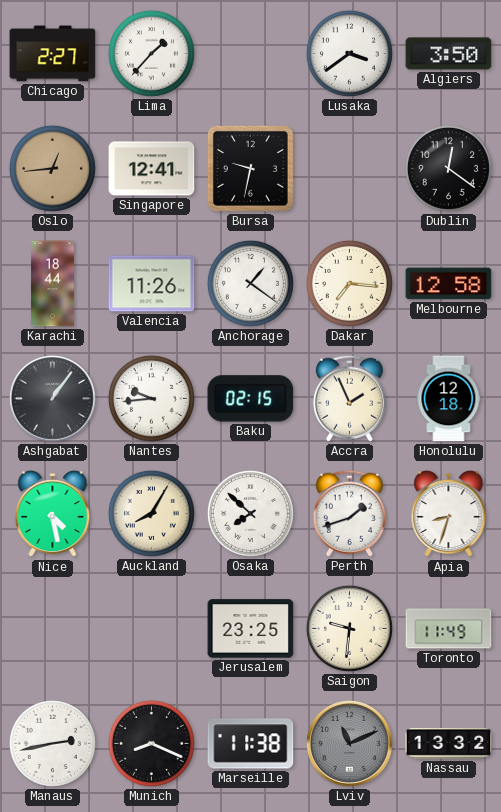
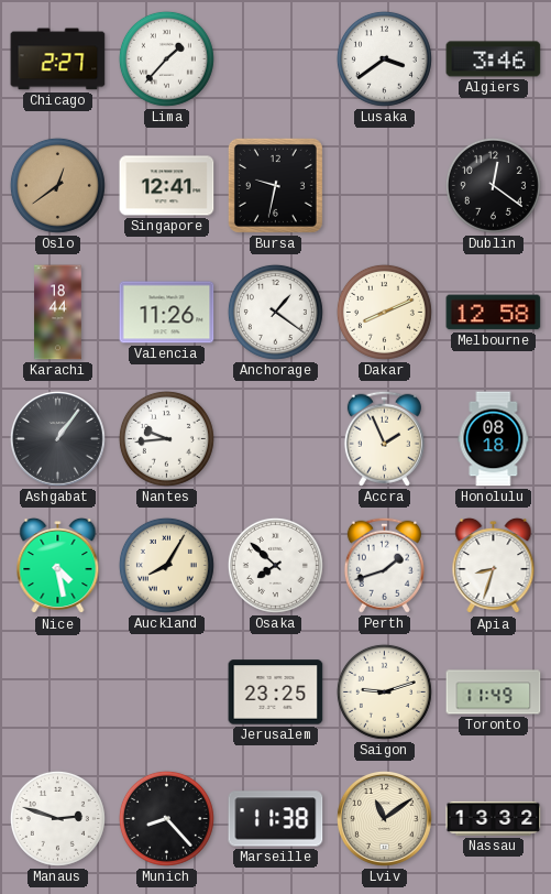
Algiers: 3:50 -> 3:46
Oslo: 12:44 -> 12:39
Dakar: 7:16 -> 8:11
Baku: 02:15 -> none
Honolulu: 12:18 -> 08:18
Saigon: 9:31 -> 9:12
Manaus: 2:43 -> 2:48
Munich: 8:19 -> 8:23
Lviv: 11:11 -> 11:09
Lviv dial: grey -> cream
